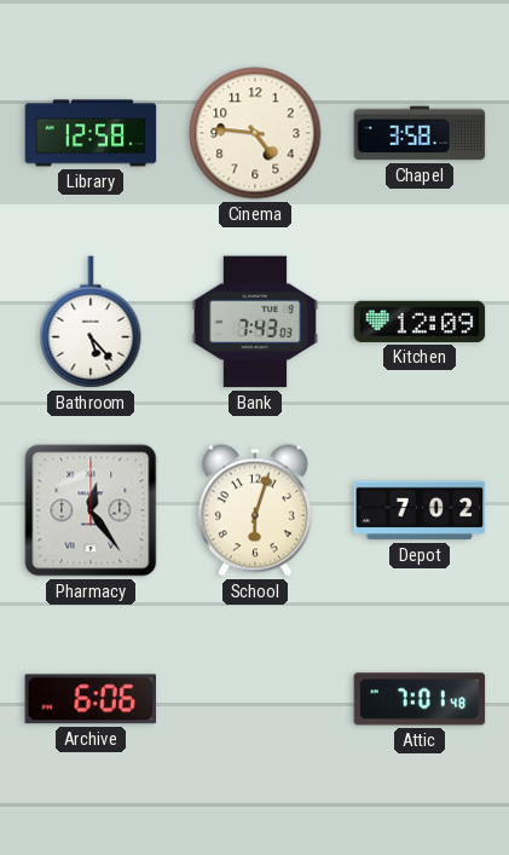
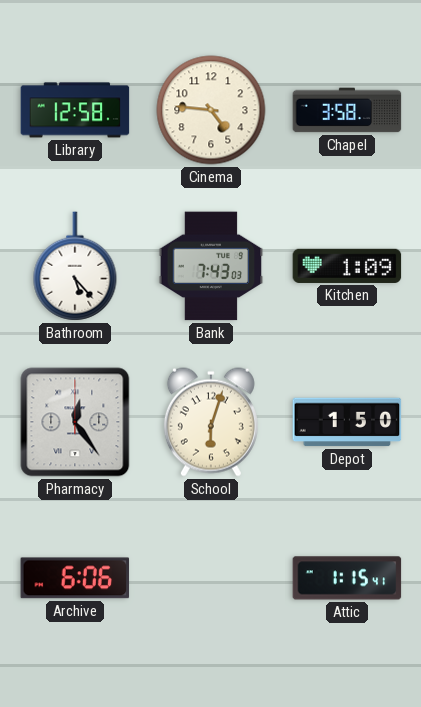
Kitchen: 12:09 -> 1:09
Depot: 7:02 -> 1:50
Attic: 7:01 -> 1:15
